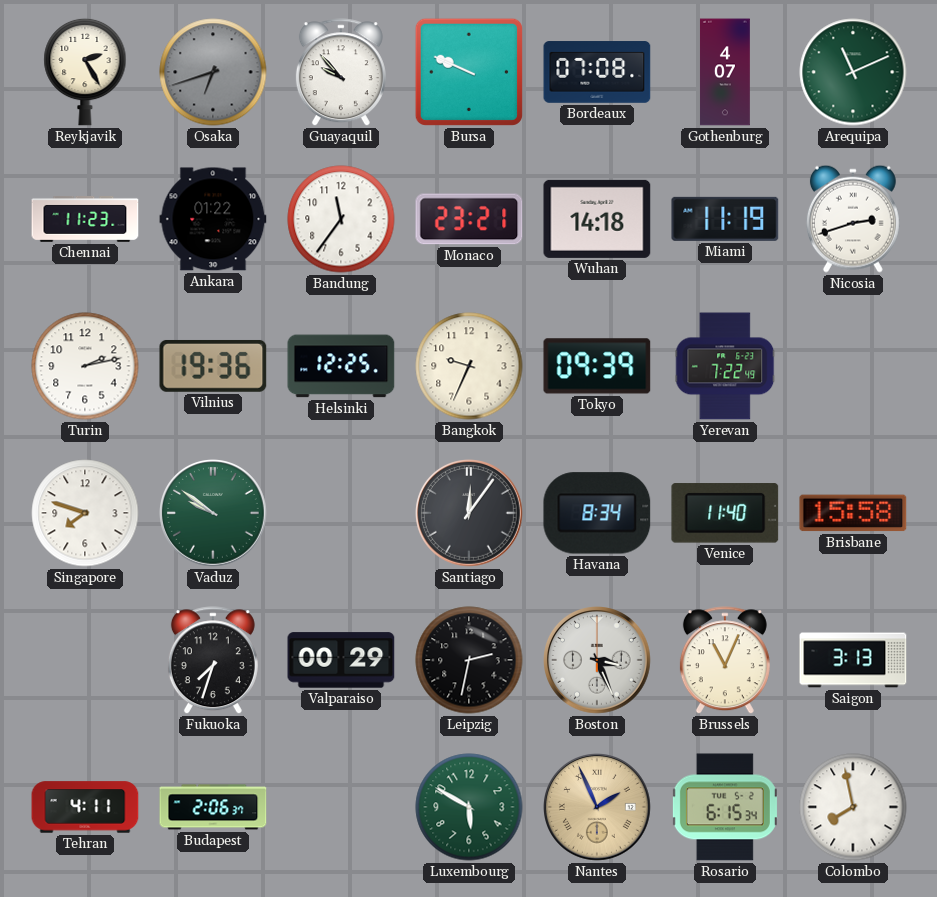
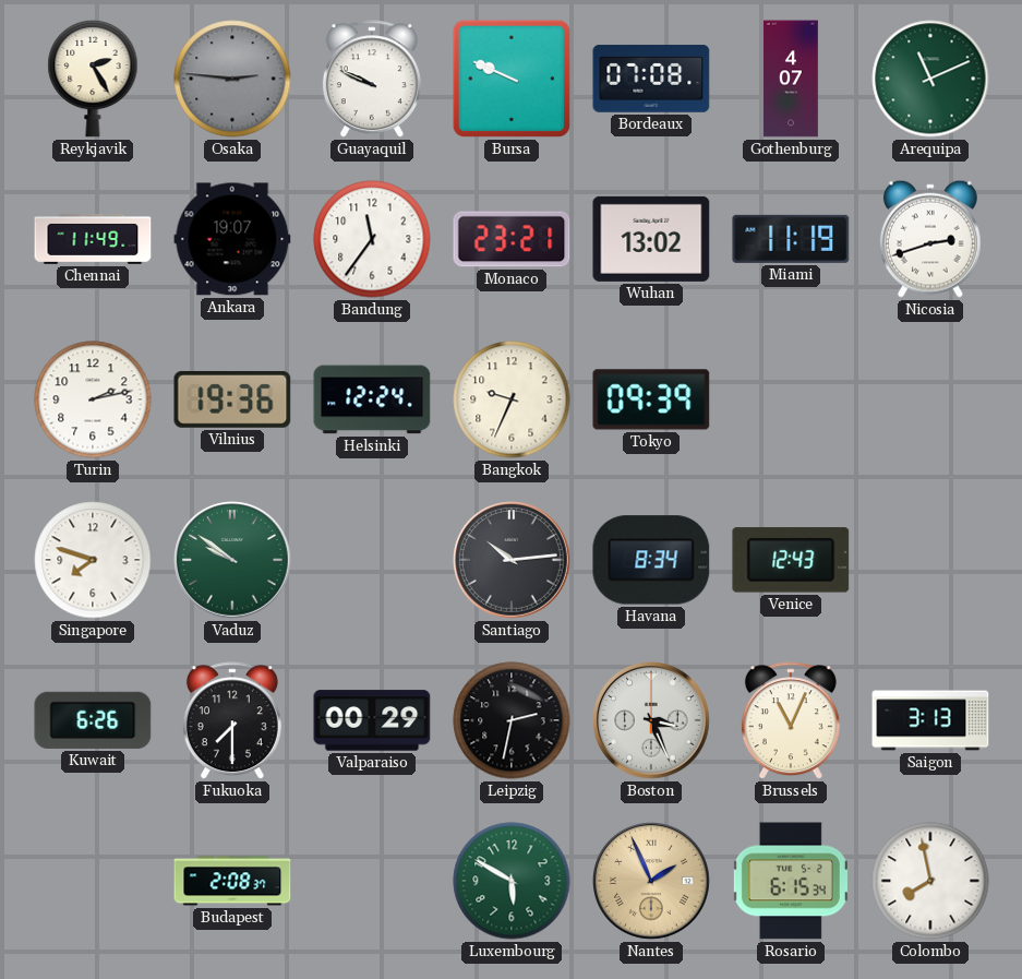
Osaka: 6:42 -> 2:46
Guayaquil: 9:53 -> 9:49
Chennai: 11:23 -> 11:49
Ankara: 01:22 -> 19:07
Wuhan: 14:18 -> 13:02
Helsinki: 12:25 -> 12:24
Yerevan: 7:22 -> none
Santiago: 12:06 -> 10:14
Venice: 11:40 -> 12:43
Brisbane: 15:58 -> none
Kuwait: none -> 6:26
Fukuoka: 7:33 -> 7:30
Tehran: 4:11 -> none
Budapest: 2:06 -> 2:08
